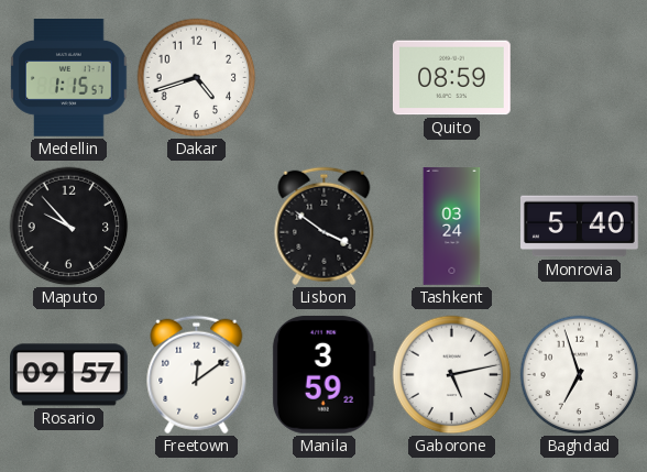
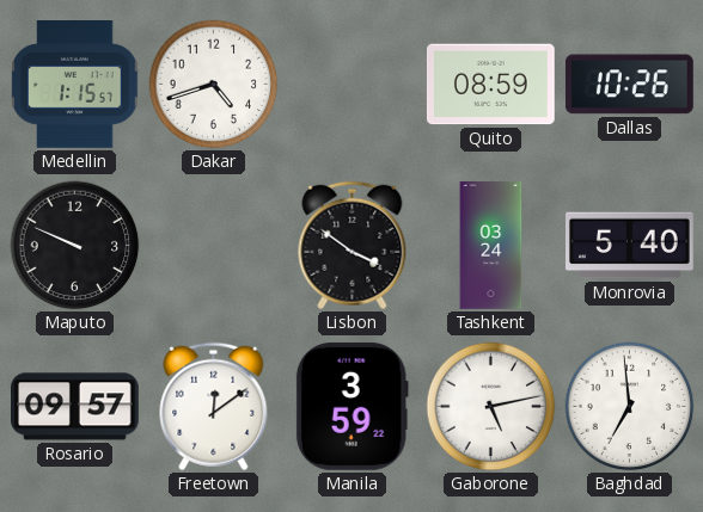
Dallas: none -> 10:26
Maputo: 9:53 -> 9:49
Baghdad: 6:57 -> 6:59
